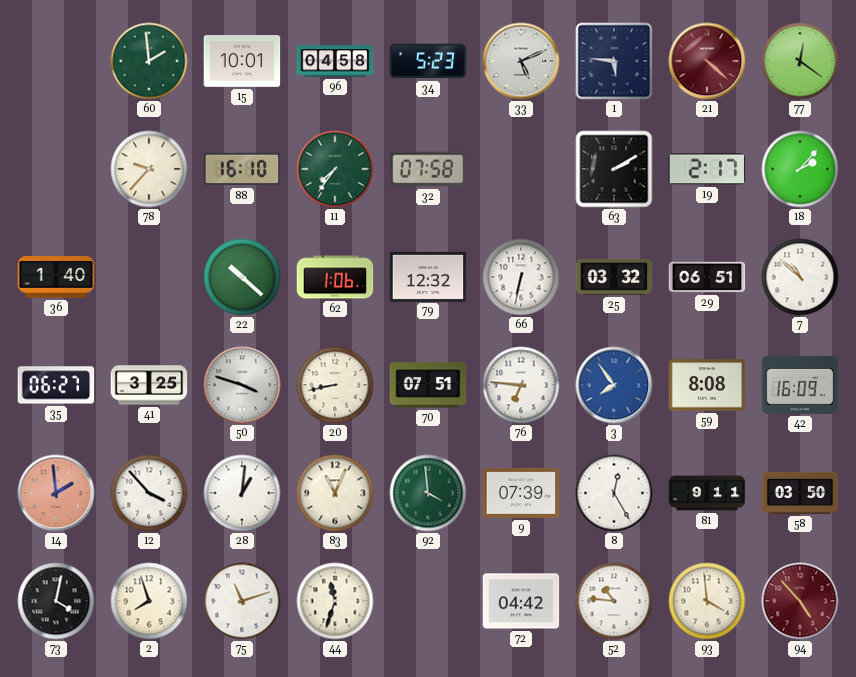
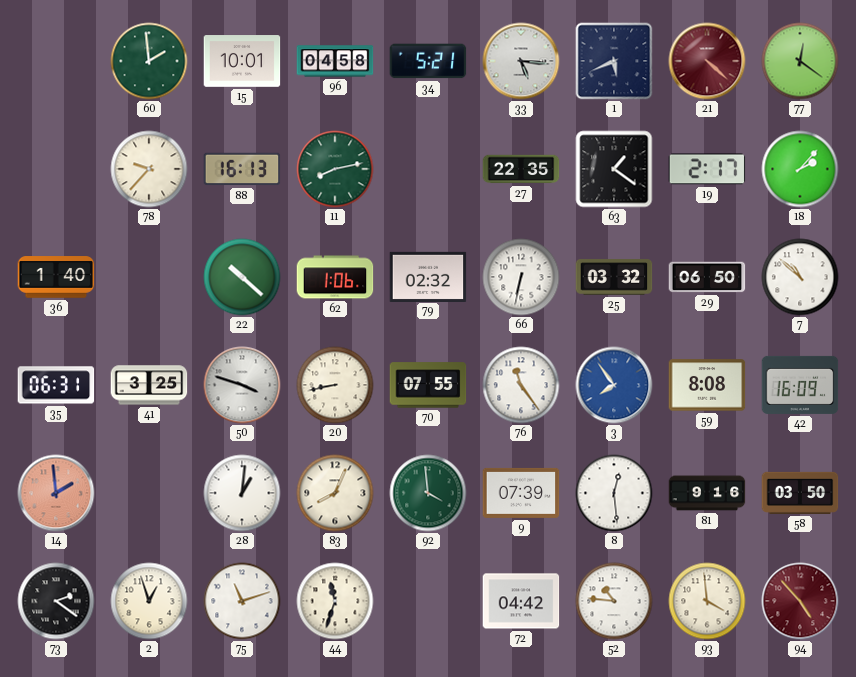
34: 5:23 -> 5:21
33: 5:11 -> 5:16
1: 5:46 -> 5:41
88: 16:10 -> 16:13
11: 7:36 -> 8:13
32: 07:58 -> none
27: none -> 22:35
63: 2:10 -> 1:21
79: 12:32 -> 02:32
29: 06:51 -> 06:50
35: 06:27 -> 06:31
70: 07:51 -> 07:55
76: 6:46 -> 11:24
12: 3:53 -> none
83: 11:04 -> 8:04
8: 12:25 -> 12:29
81: 9:11 -> 9:16
73: 4:02 -> 2:21
2: 7:57 -> 12:57
